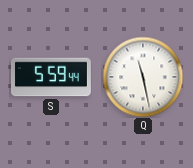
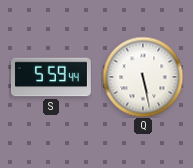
Q: 11:28 -> 5:28
